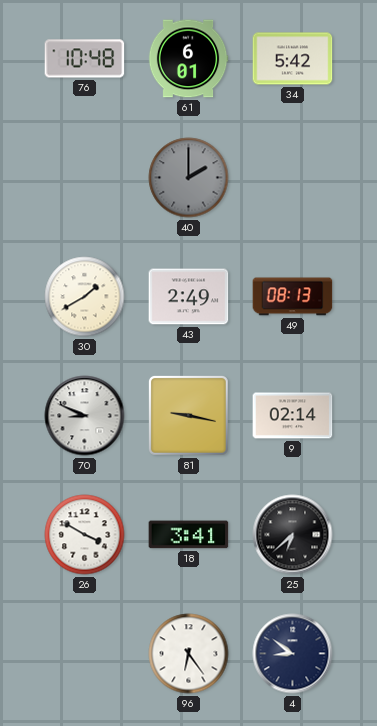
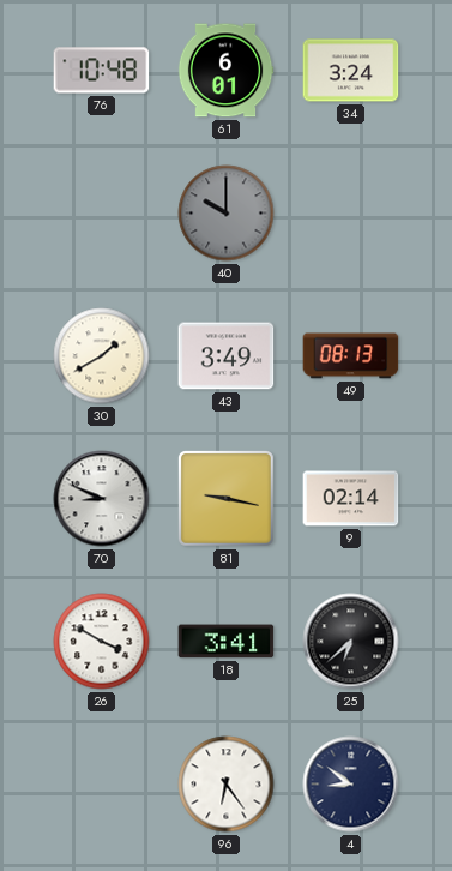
34: 5:42 -> 3:24
40: 2:00 -> 10:00
43: 2:49 -> 3:49
